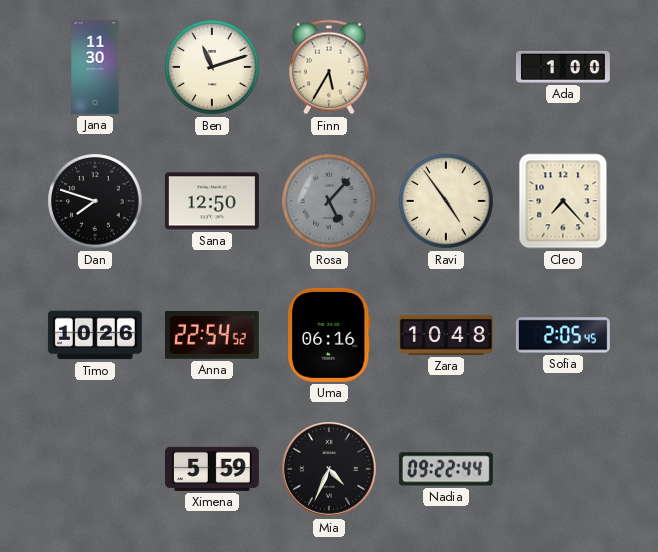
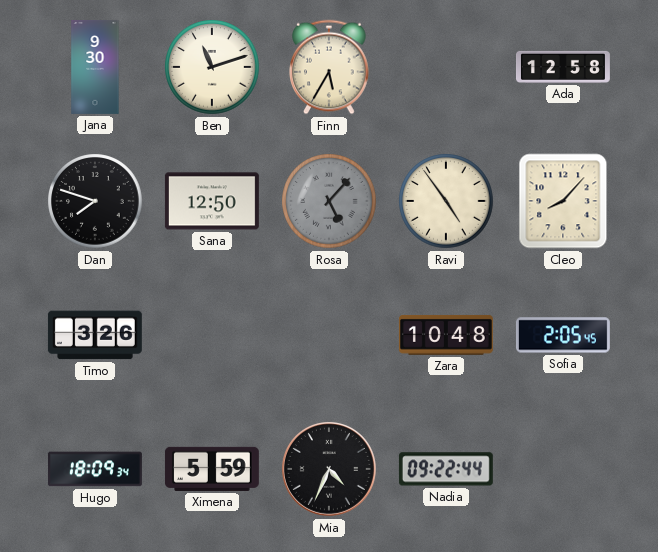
Jana: 11:30 -> 9:30
Ada: 1:00 -> 12:58
Cleo: 7:23 -> 8:07
Timo: 10:26 -> 3:26
Anna: 22:54 -> none
Uma: 06:16 -> none
Hugo: none -> 18:09
